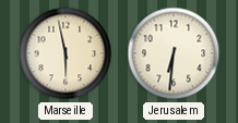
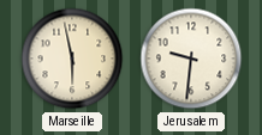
Jerusalem: 6:31 -> 9:31
